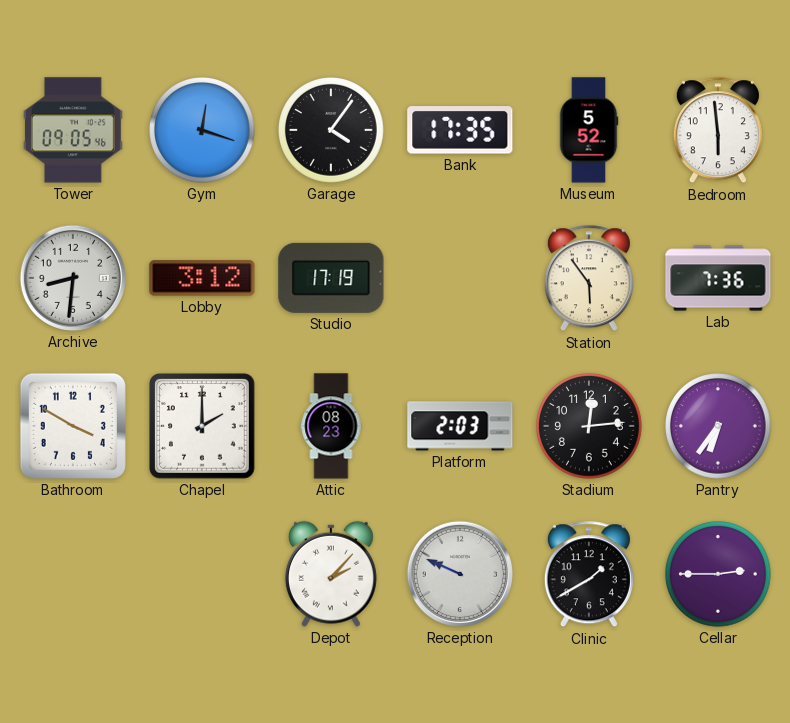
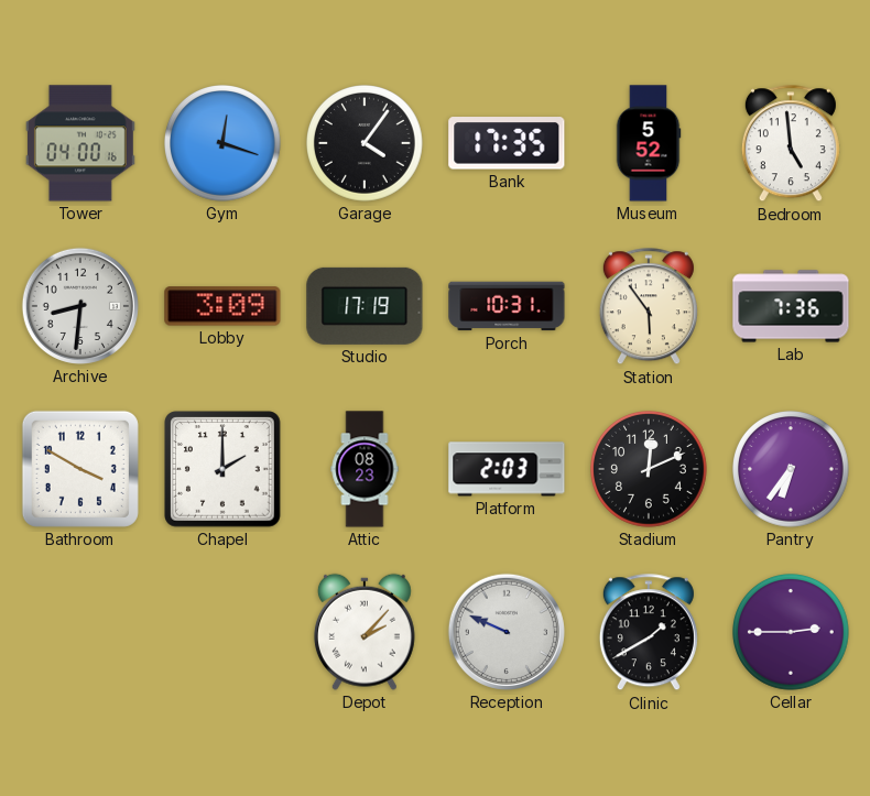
Tower: 09:05 -> 04:00
Bedroom: 5:59 -> 4:59
Lobby: 3:12 -> 3:09
Porch: none -> 10:31
Stadium: 12:14 -> 12:11
